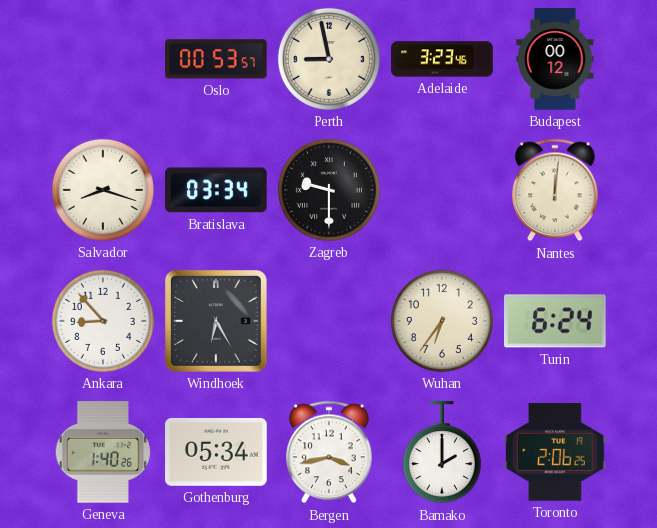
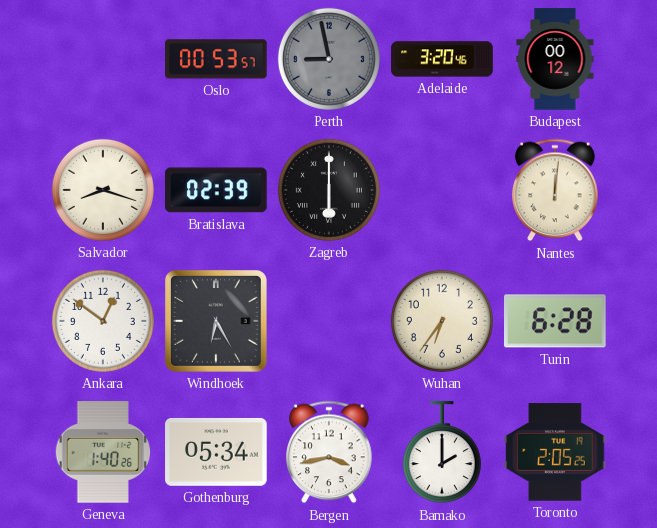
Perth dial: cream -> grey
Adelaide: 3:23 -> 3:20
Bratislava: 03:34 -> 02:39
Zagreb: 9:30 -> 6:00
Ankara: 8:53 -> 12:51
Turin: 6:24 -> 6:28
Toronto: 2:06 -> 2:05
